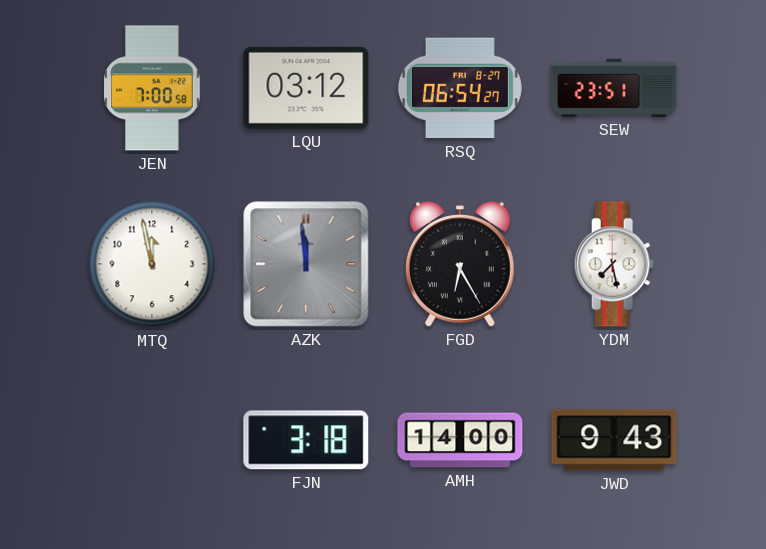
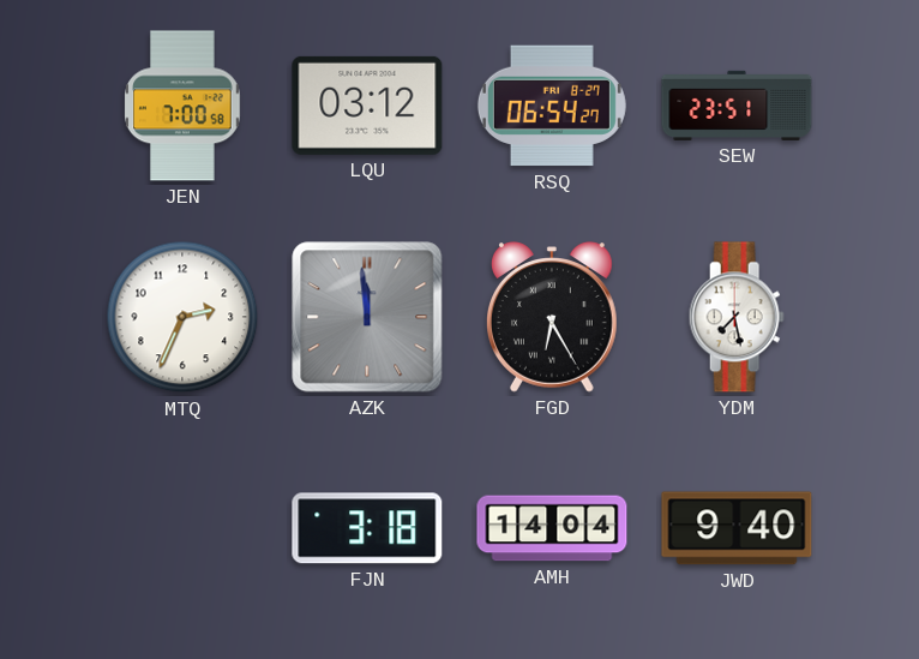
MTQ: 11:58 -> 2:34
AMH: 14:00 -> 14:04
JWD: 9:43 -> 9:40
